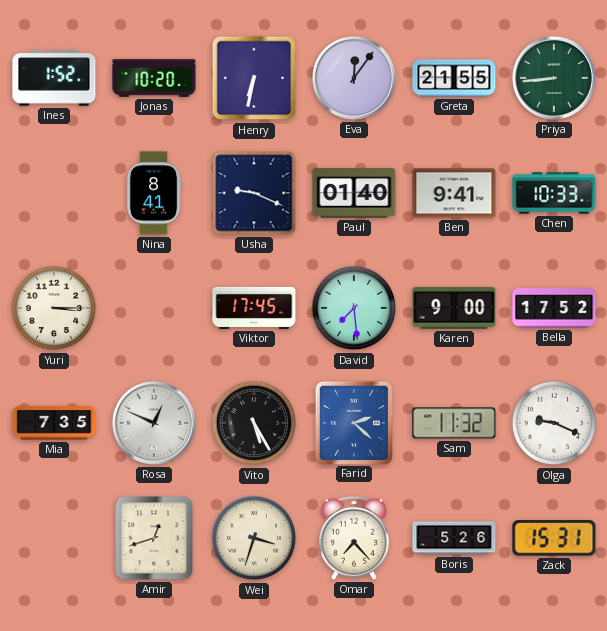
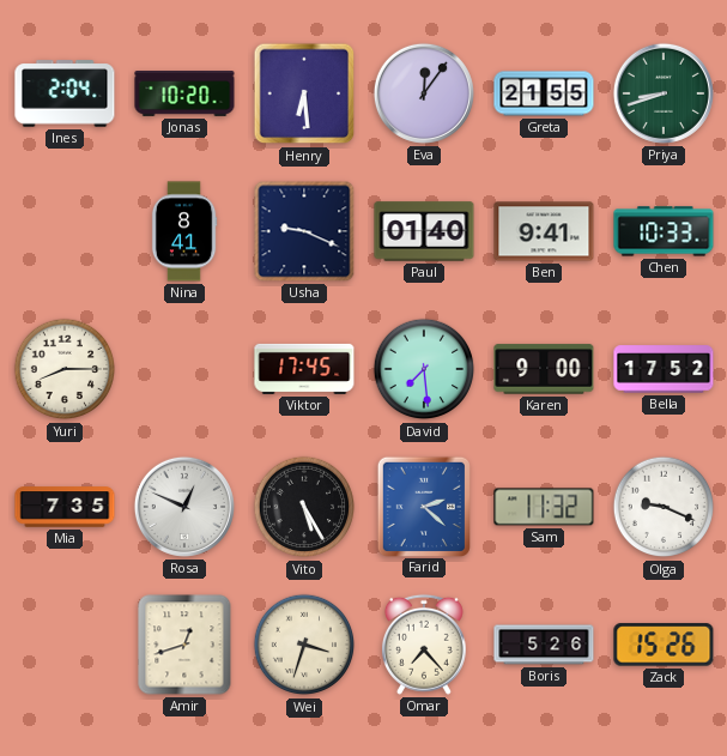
Ines: 1:52 -> 2:04
Henry: 6:32 -> 6:29
Priya: 8:44 -> 8:42
Yuri: 3:15 -> 8:15
Zack: 15:31 -> 15:26
